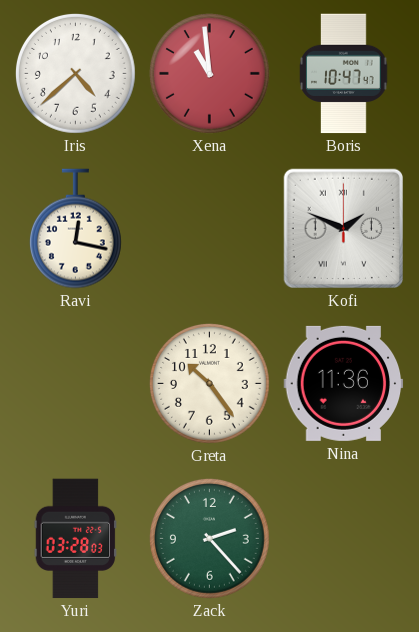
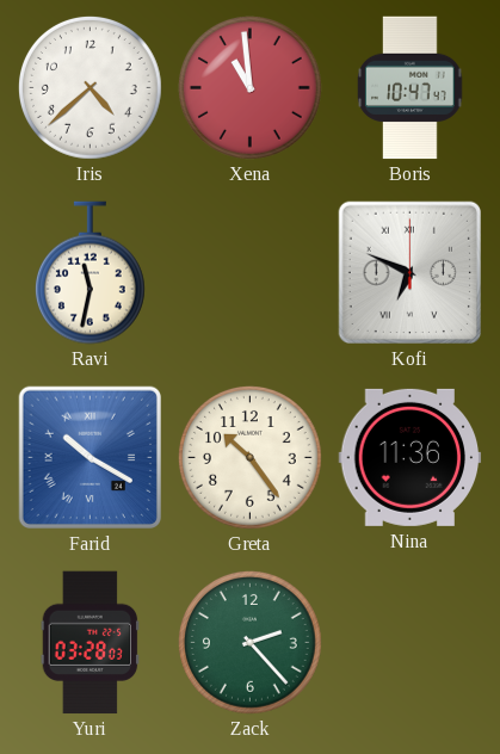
Ravi: 12:17 -> 11:32
Kofi: 1:49 -> 6:49
Farid: none -> 10:20
